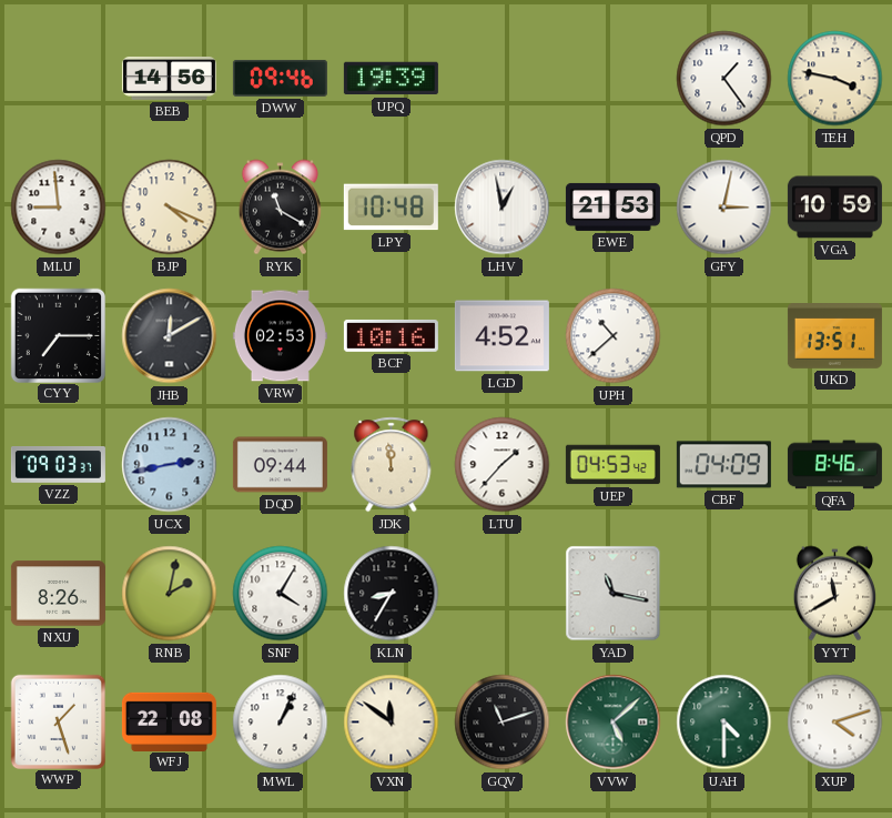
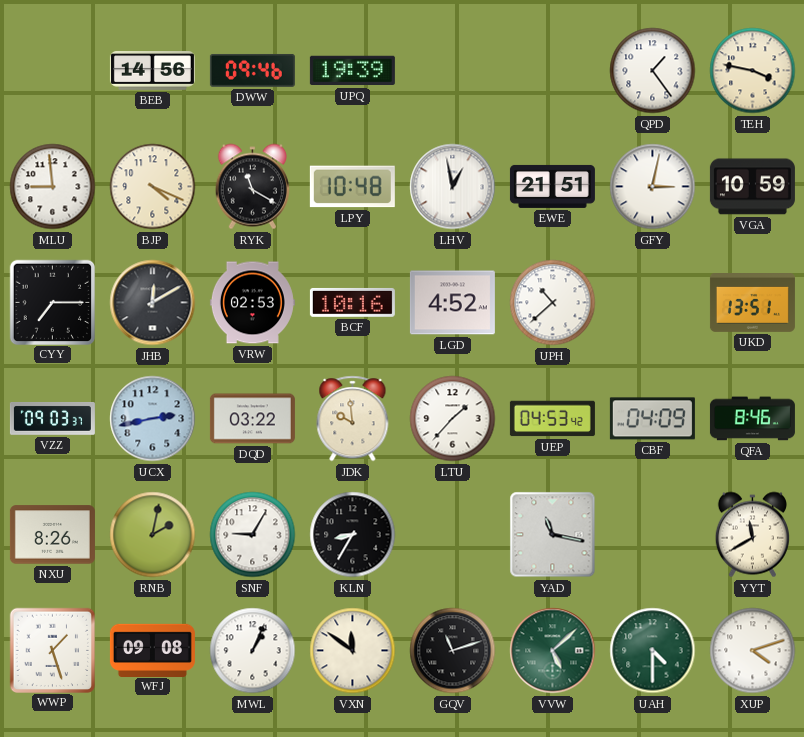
EWE: 21:53 -> 21:51
DQD: 09:44 -> 03:22
JDK: 11:59 -> 9:59
SNF: 4:05 -> 9:05
WFJ: 22:08 -> 09:08
